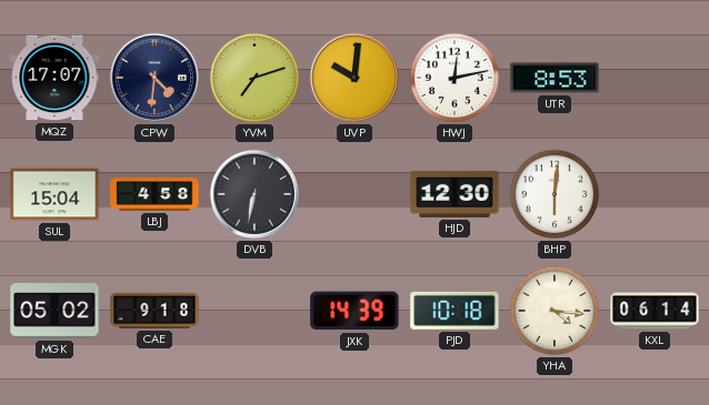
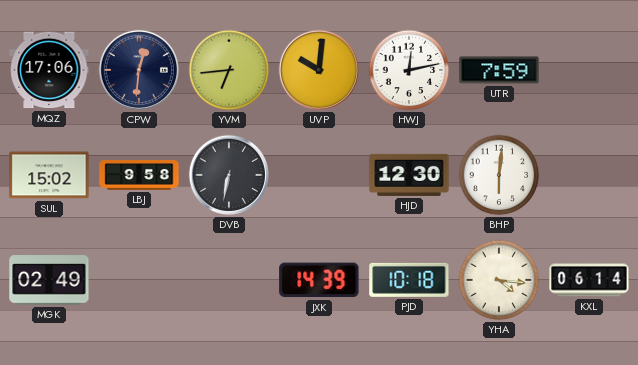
MQZ: 17:07 -> 17:06
CPW: 4:31 -> 12:31
YVM: 7:12 -> 6:44
UTR: 8:53 -> 7:59
SUL: 15:04 -> 15:02
LBJ: 4:58 -> 9:58
MGK: 05:02 -> 02:49
CAE: 9:18 -> none
